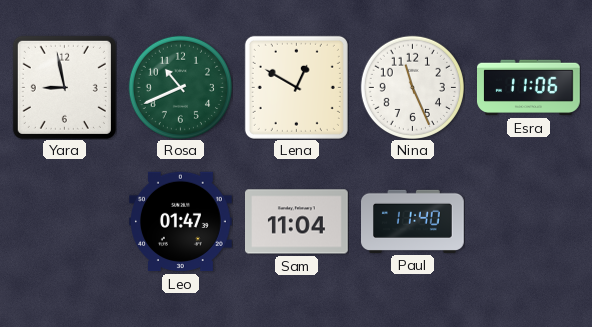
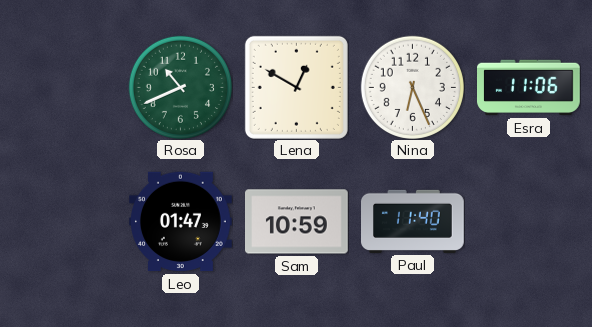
Yara: 8:58 -> none
Nina: 11:26 -> 6:26
Sam: 11:04 -> 10:59
